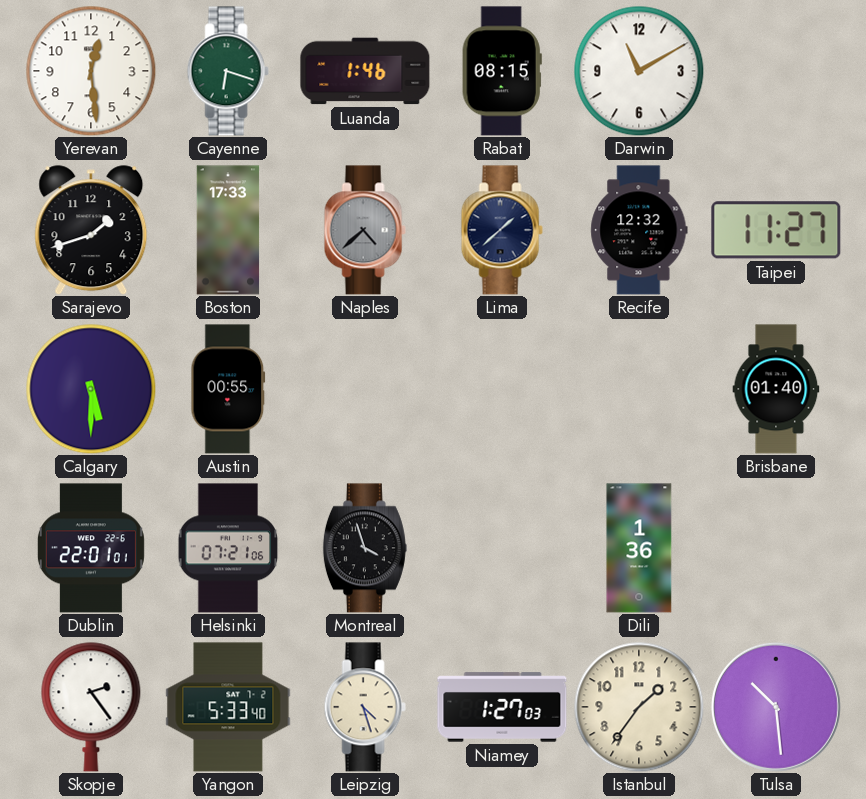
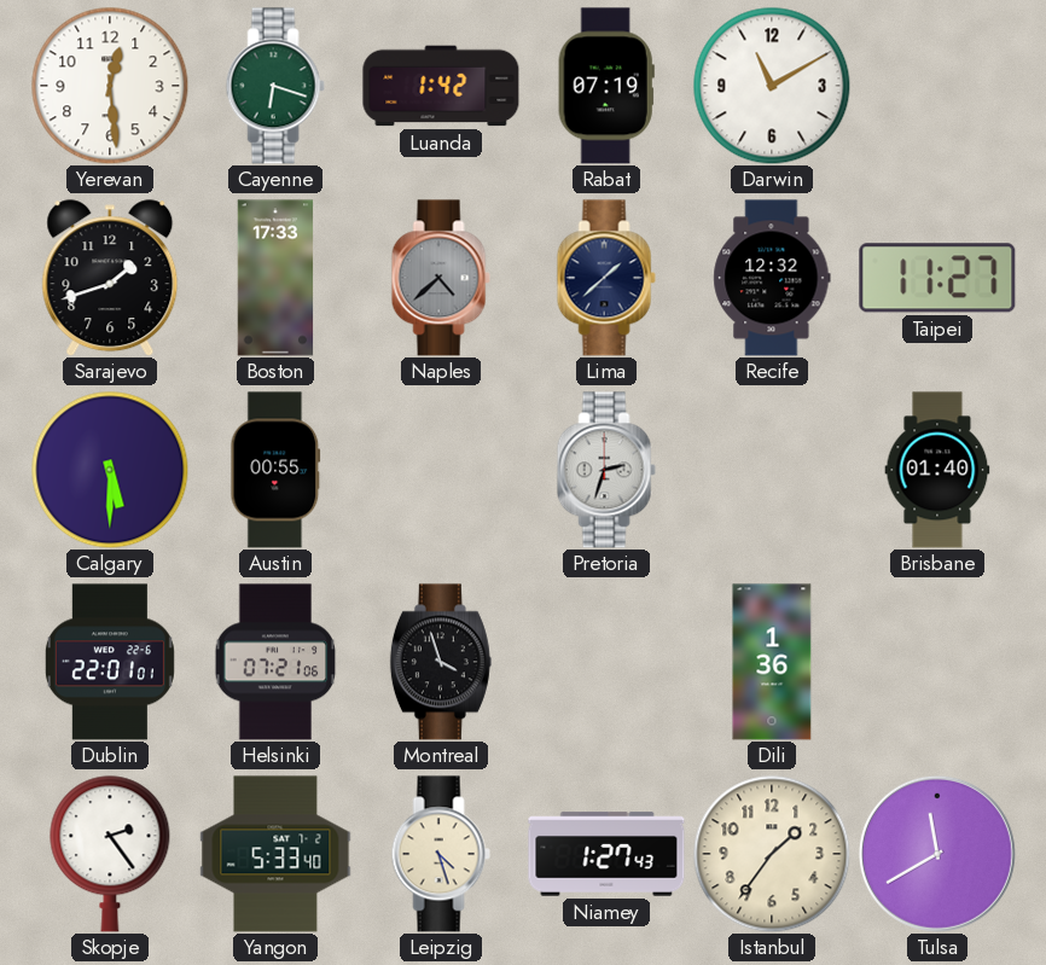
Luanda: 1:46 -> 1:42
Rabat: 08:15 -> 07:19
Pretoria: none -> 2:33
Niamey: 1:27:03 -> 1:27:43
Tulsa: 10:29 -> 11:40
